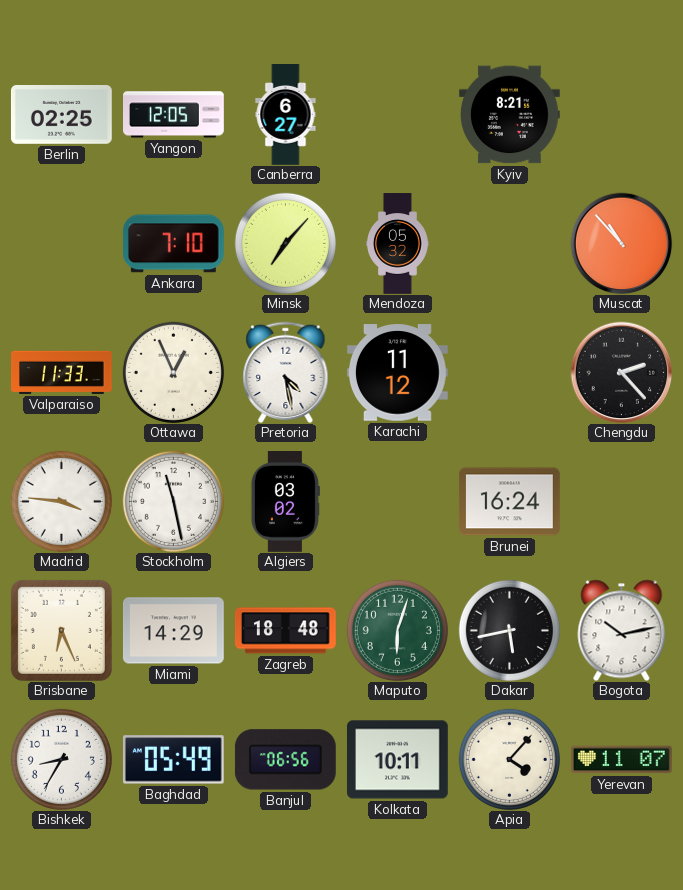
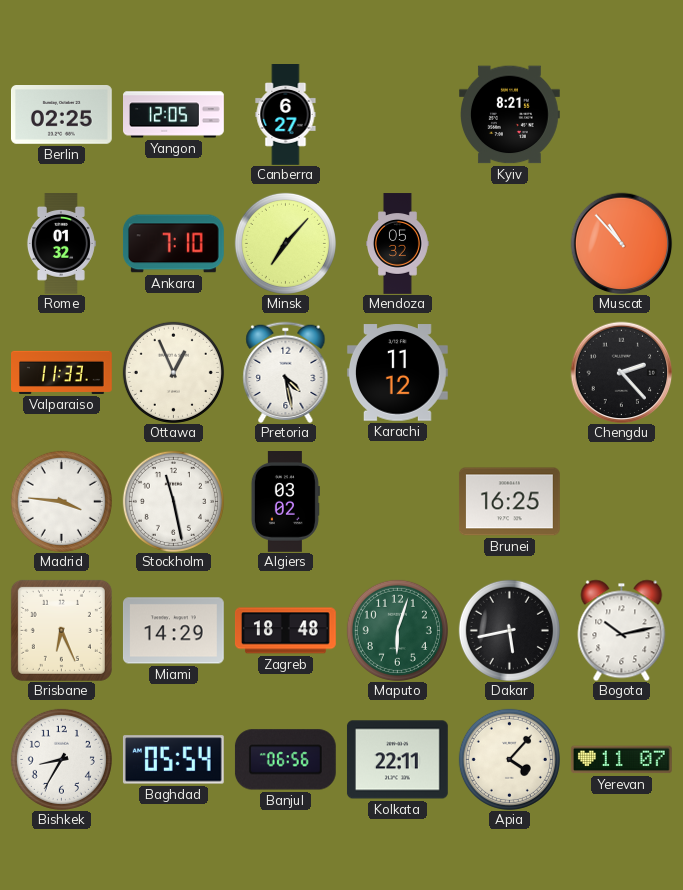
Rome: none -> 01:32
Brunei: 16:24 -> 16:25
Baghdad: 05:49 -> 05:54
Kolkata: 10:11 -> 22:11
